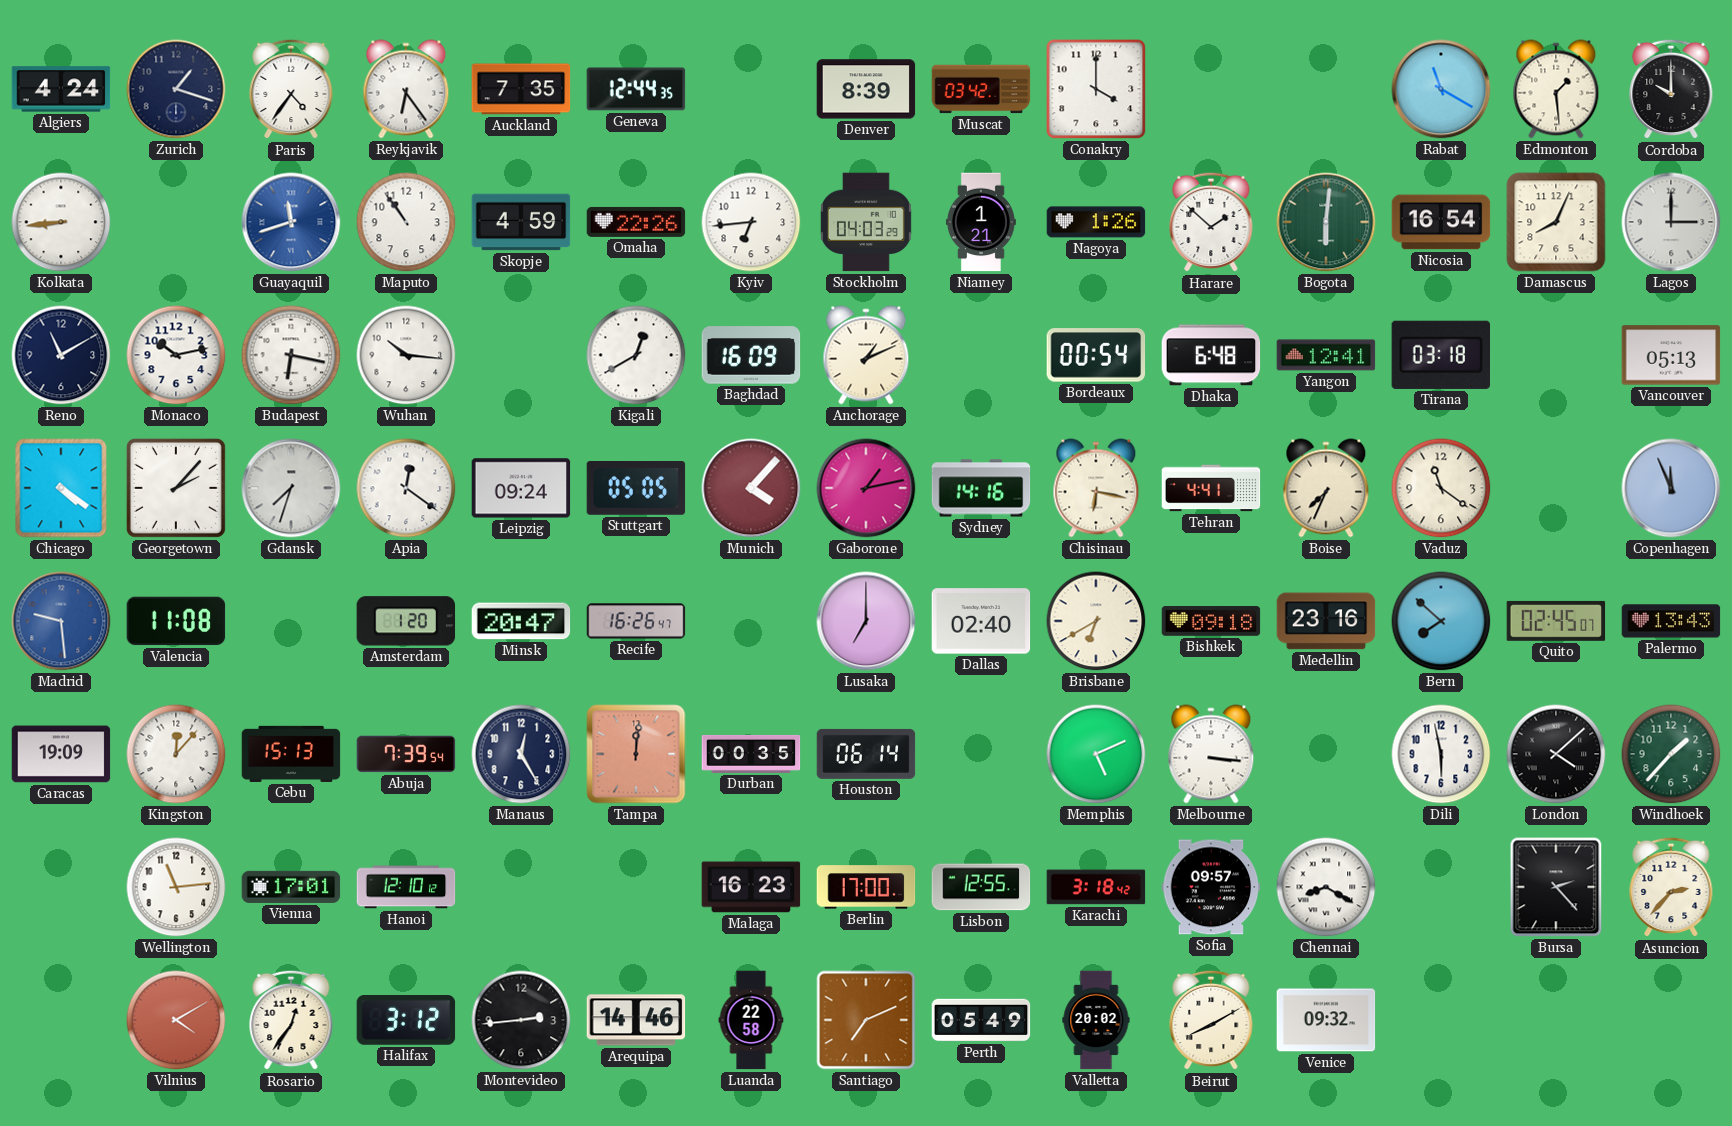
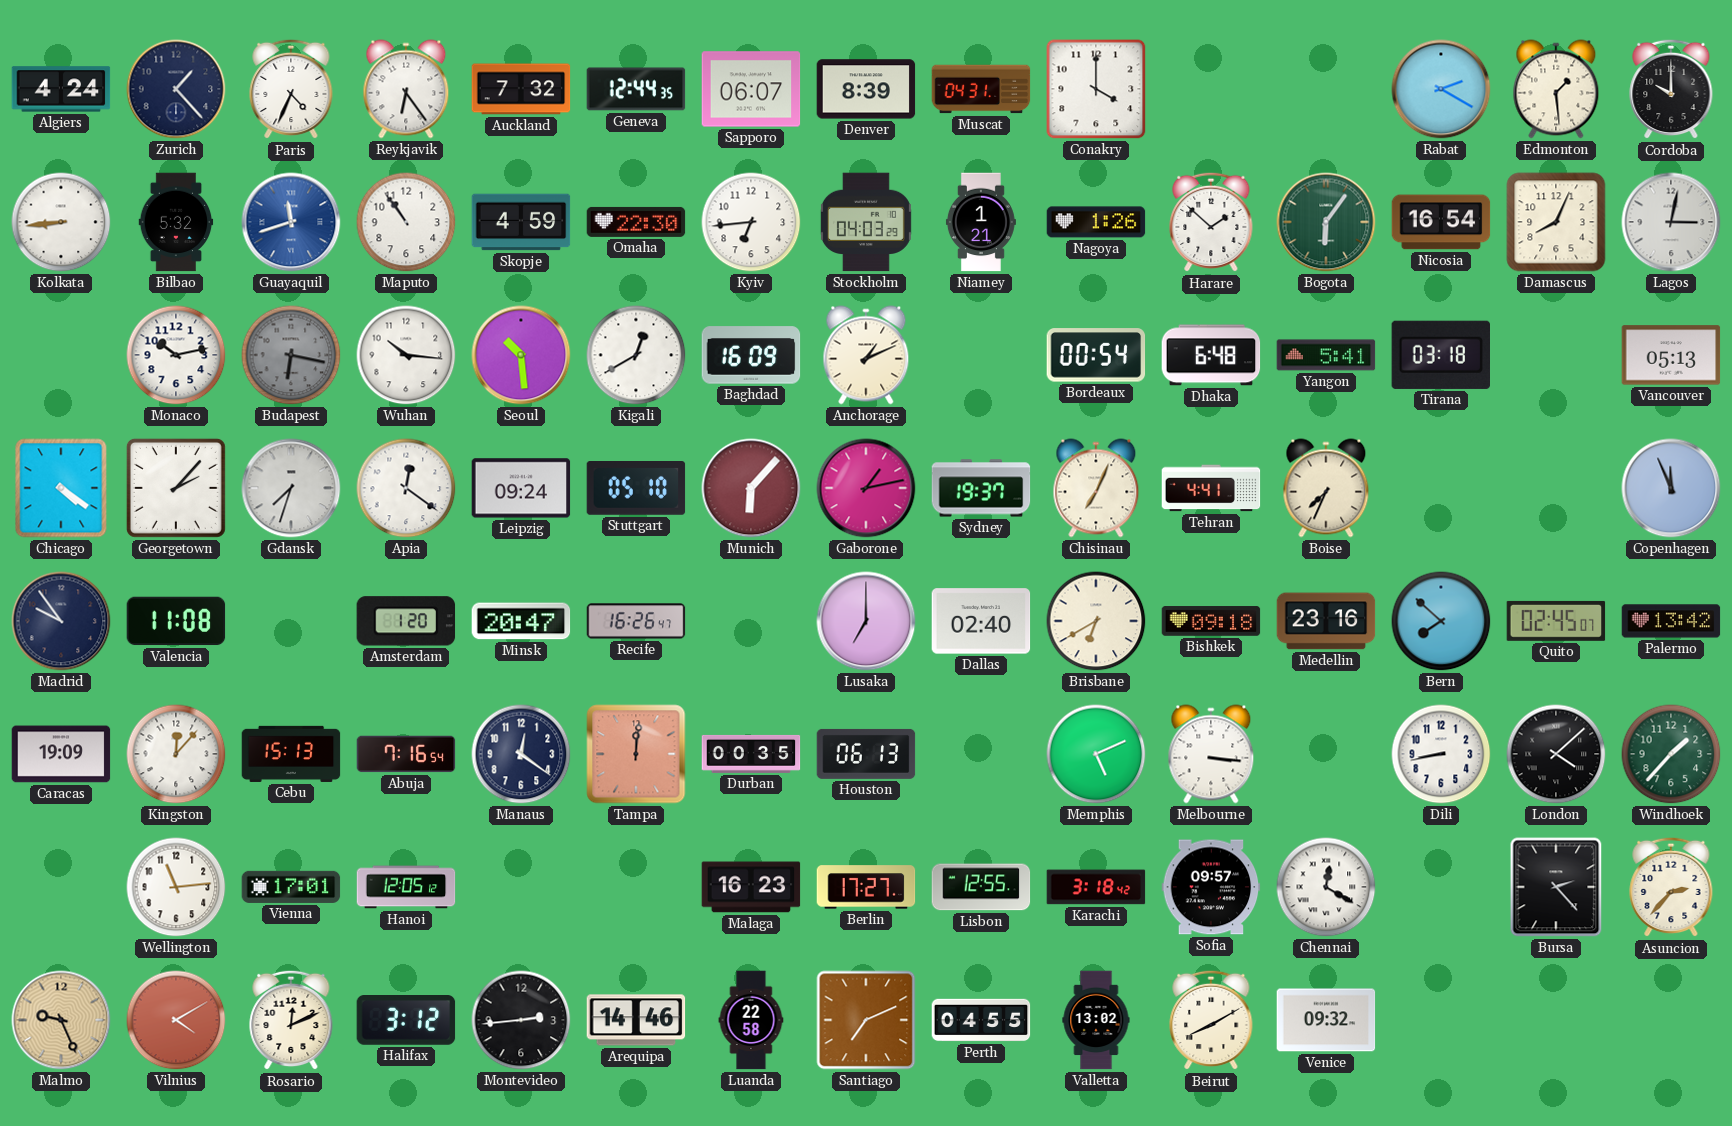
Zurich: 1:18 -> 1:23
Paris: 4:36 -> 4:34
Auckland: 7:35 -> 7:32
Sapporo: none -> 06:07
Muscat: 03:42 -> 04:31
Rabat: 11:20 -> 2:20
Bilbao: none -> 5:32
Omaha: 22:26 -> 22:30
Bogota: 6:01 -> 6:06
Lagos: 3:00 -> 3:02
Reno: 11:10 -> none
Budapest dial: white -> grey
Seoul: none -> 10:29
Yangon: 12:41 -> 5:41
Stuttgart: 05:05 -> 05:10
Munich: 4:07 -> 6:07
Sydney: 14:16 -> 19:37
Chisinau: 6:17 -> 7:04
Vaduz: 11:21 -> none
Madrid: 9:29 -> 9:54
Madrid dial: blue -> navy
Palermo: 13:43 -> 13:42
Abuja: 7:39 -> 7:16
Manaus: 12:25 -> 12:21
Houston: 06:14 -> 06:13
Dili: 5:58 -> 8:43
Hanoi: 12:10 -> 12:05
Berlin: 17:00 -> 17:27
Chennai: 8:20 -> 12:20
Malmo: none -> 9:26
Rosario: 12:36 -> 12:11
Perth: 05:49 -> 04:55
Valletta: 20:02 -> 13:02
